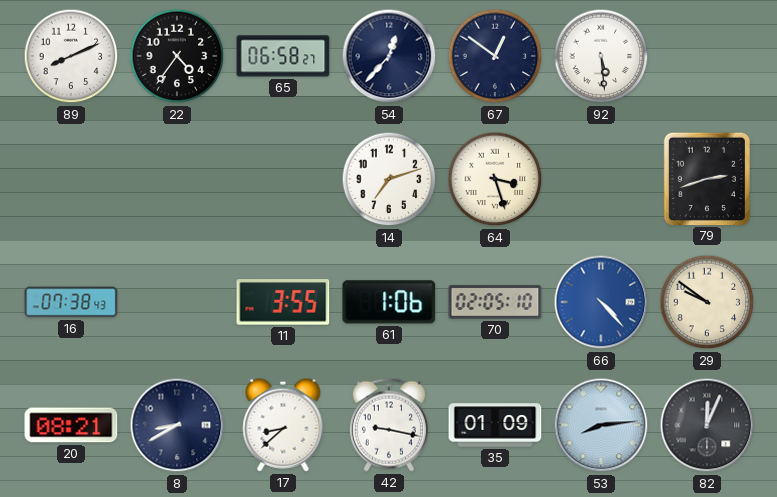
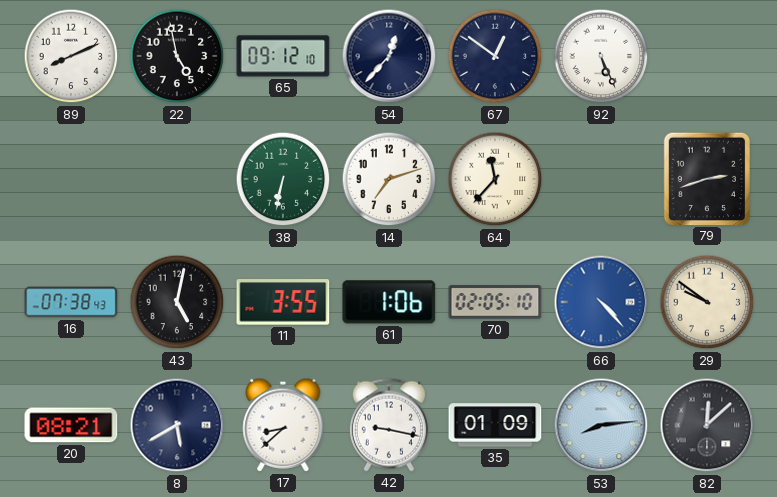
22: 4:36 -> 4:58
65: 06:58 -> 09:12
92: 5:29 -> 5:26
38: none -> 6:32
64: 3:27 -> 11:37
43: none -> 5:02
8: 8:40 -> 5:40
82: 12:04 -> 12:08
